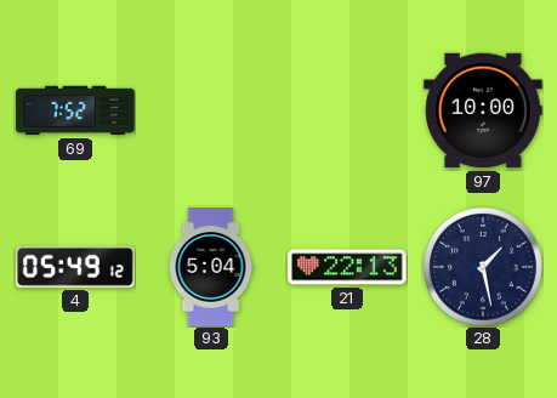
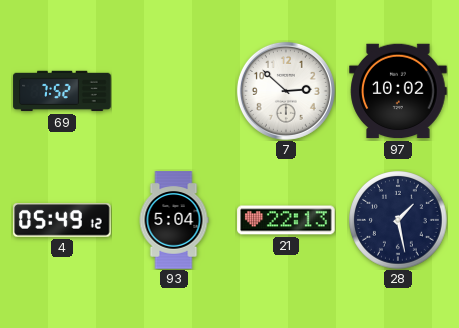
7: none -> 2:52
97: 10:00 -> 10:02
